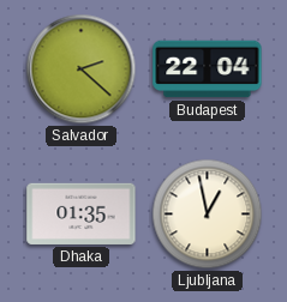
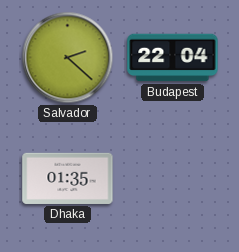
Ljubljana: 12:58 -> none
